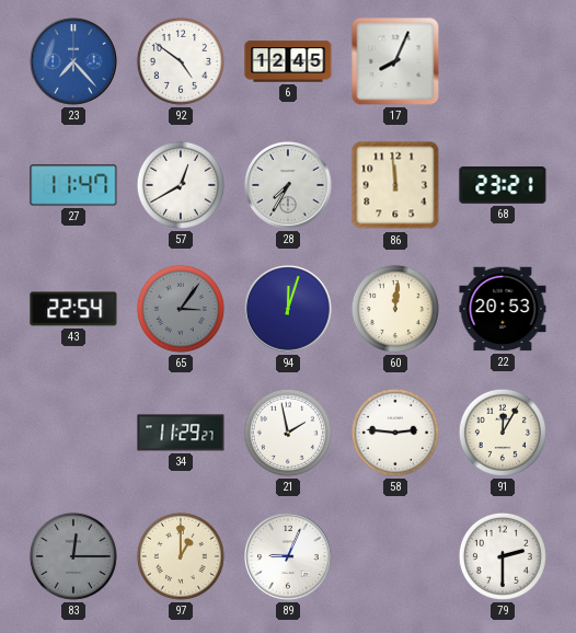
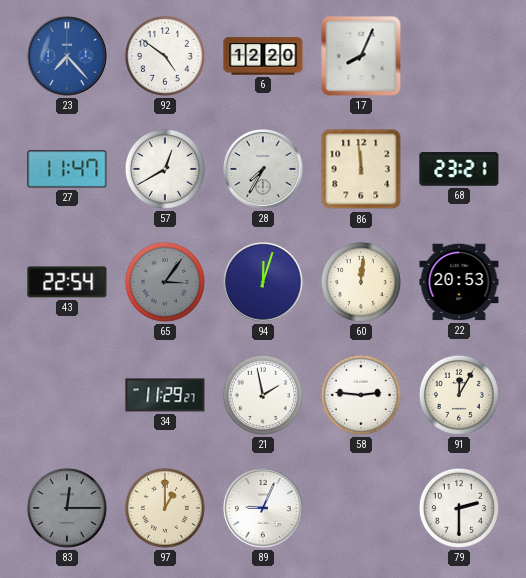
6: 12:45 -> 12:20
